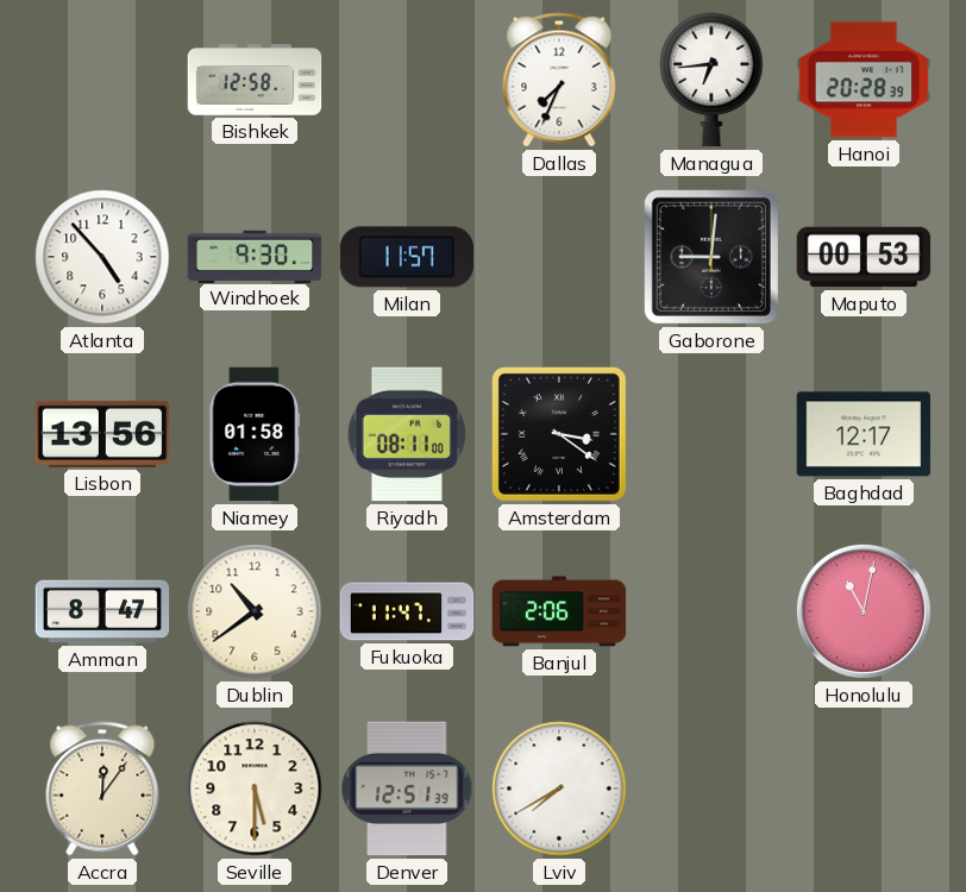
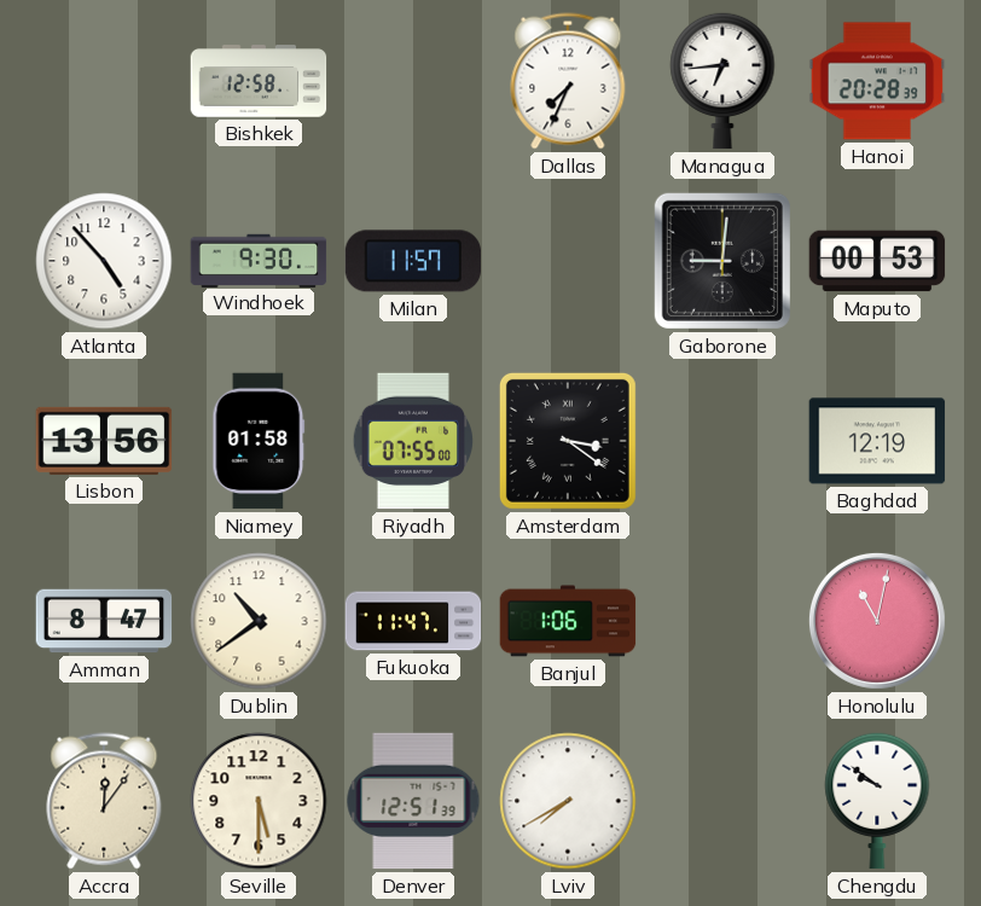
Riyadh: 08:11 -> 07:55
Baghdad: 12:17 -> 12:19
Banjul: 2:06 -> 1:06
Chengdu: none -> 9:51
